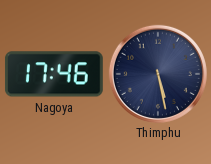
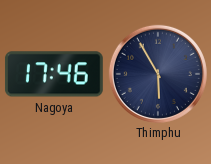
Thimphu: 5:28 -> 5:55
